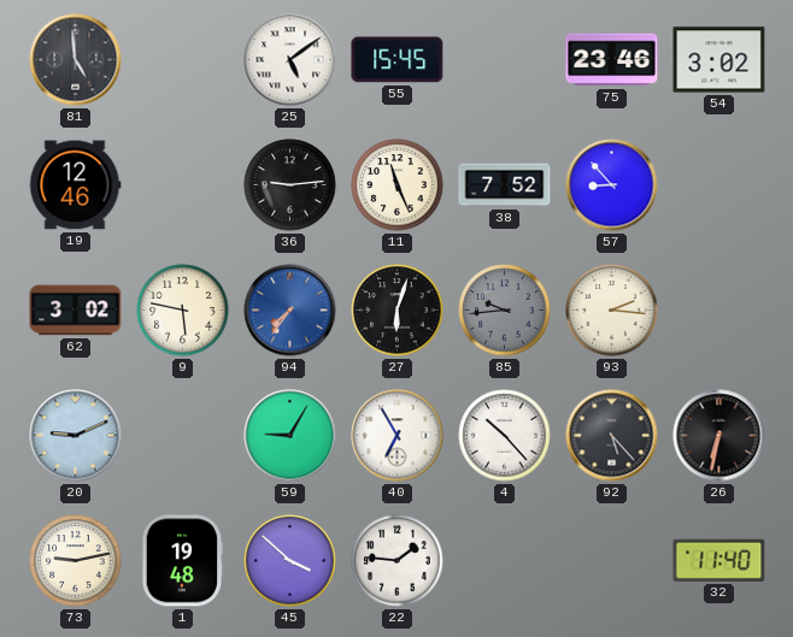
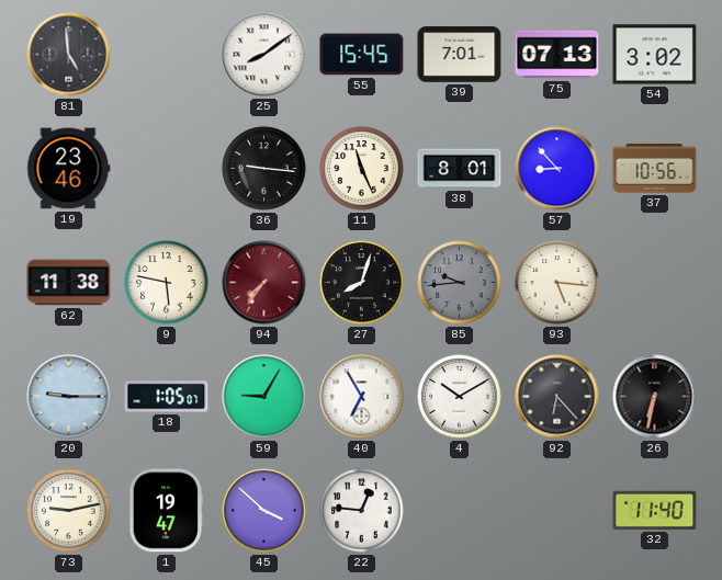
25: 5:09 -> 8:09
39: none -> 7:01
75: 23:46 -> 07:13
19: 12:46 -> 23:46
36: 9:14 -> 9:16
38: 7:52 -> 8:01
37: none -> 10:56
62: 3:02 -> 11:38
94 dial: blue -> burgundy
27: 6:03 -> 8:03
93: 2:16 -> 5:16
20: 9:11 -> 9:15
18: none -> 1:05
4: 10:23 -> 10:10
92: 5:23 -> 6:23
1: 19:48 -> 19:47
22: 1:46 -> 12:46
